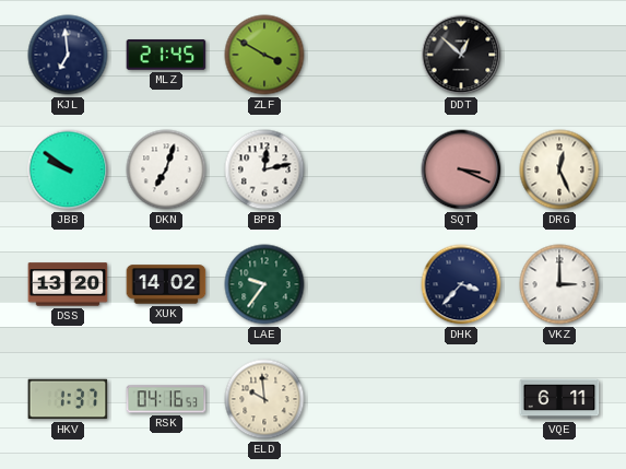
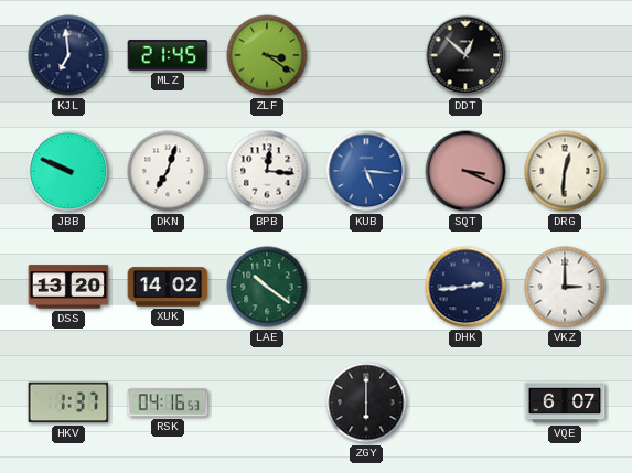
ZLF: 3:50 -> 3:21
JBB: 9:51 -> 9:49
BPB: 12:13 -> 12:16
KUB: none -> 5:16
DRG: 12:26 -> 12:31
LAE: 9:36 -> 10:21
DHK: 3:37 -> 2:44
ELD: 9:59 -> none
ZGY: none -> 6:00
VQE: 6:11 -> 6:07
